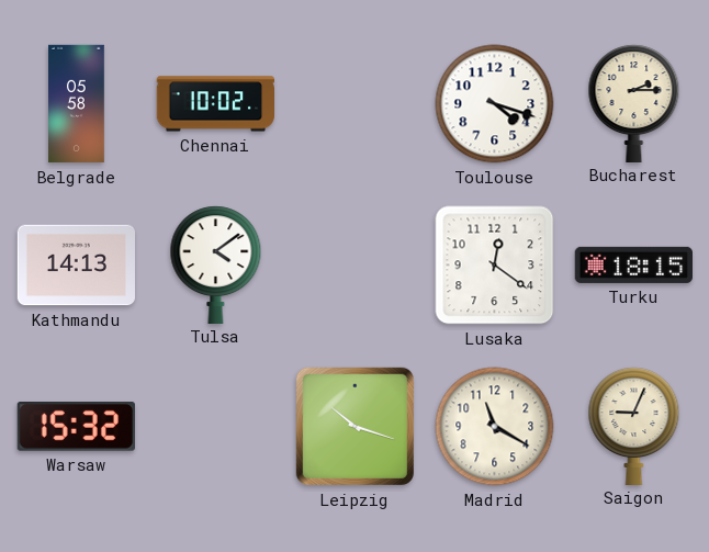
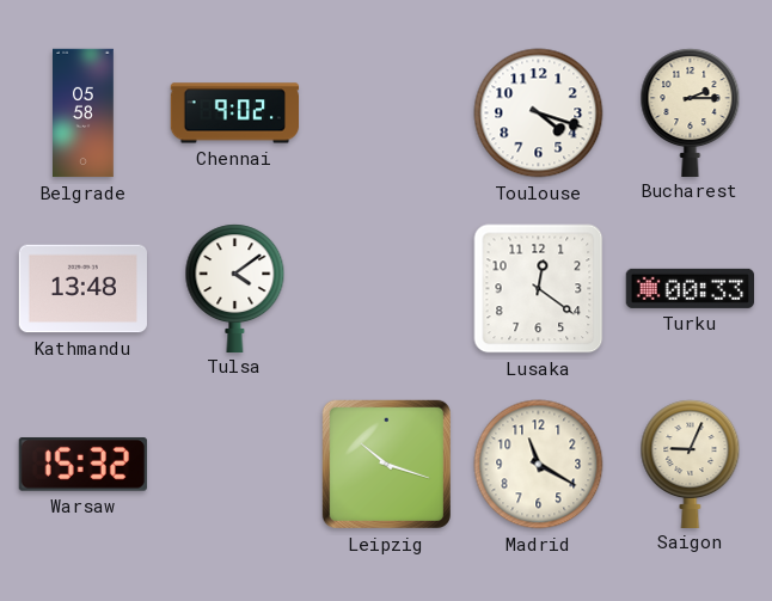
Chennai: 10:02 -> 9:02
Kathmandu: 14:13 -> 13:48
Turku: 18:15 -> 00:33
